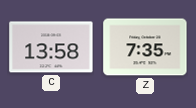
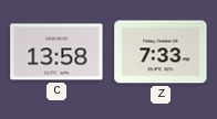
Z: 7:35 -> 7:33
